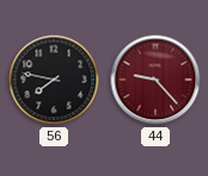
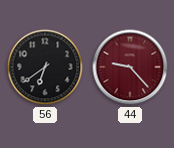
56: 7:47 -> 6:39
